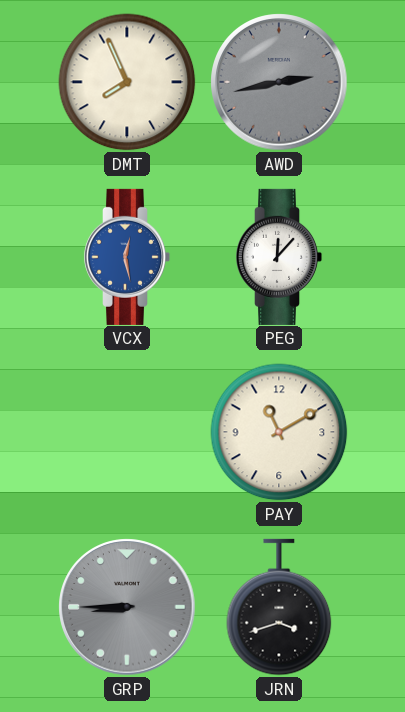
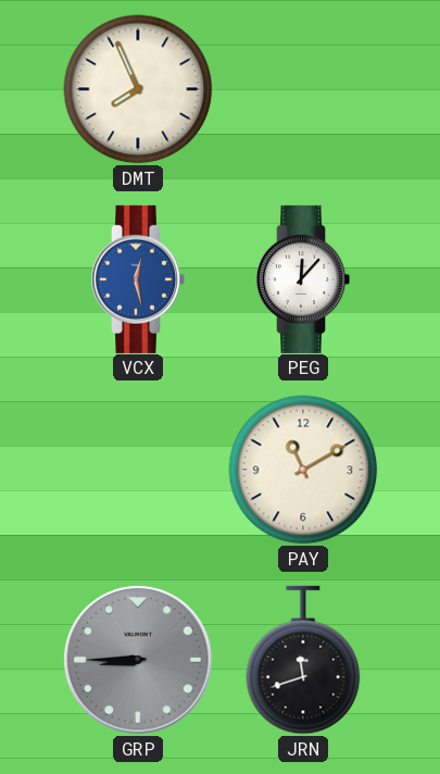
AWD: 2:43 -> none
JRN: 3:42 -> 11:42
